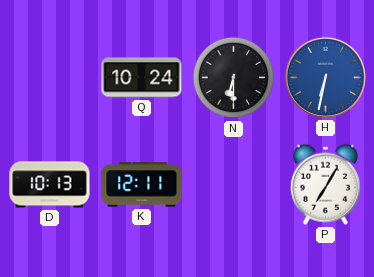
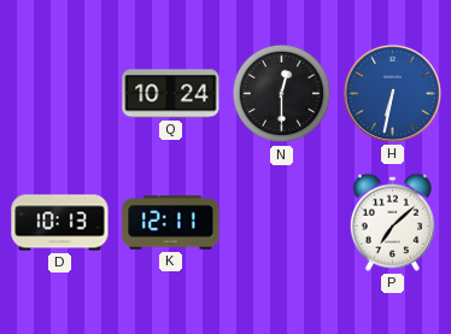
N: 6:30 -> 12:30
P: 7:05 -> 7:08
